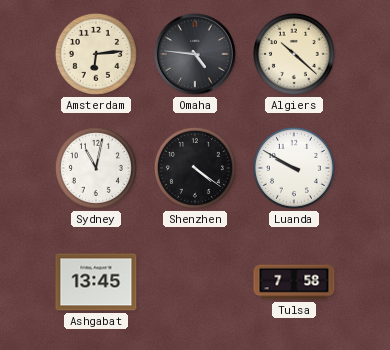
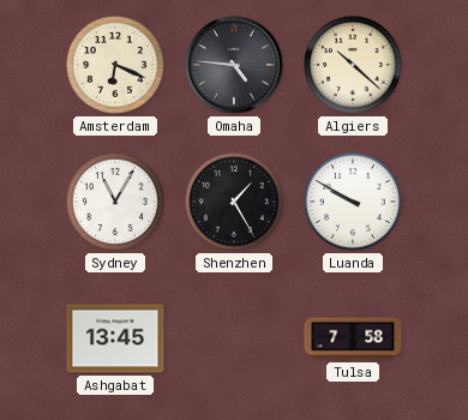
Amsterdam: 6:14 -> 6:19
Sydney: 11:02 -> 11:05
Shenzhen: 4:21 -> 1:25
